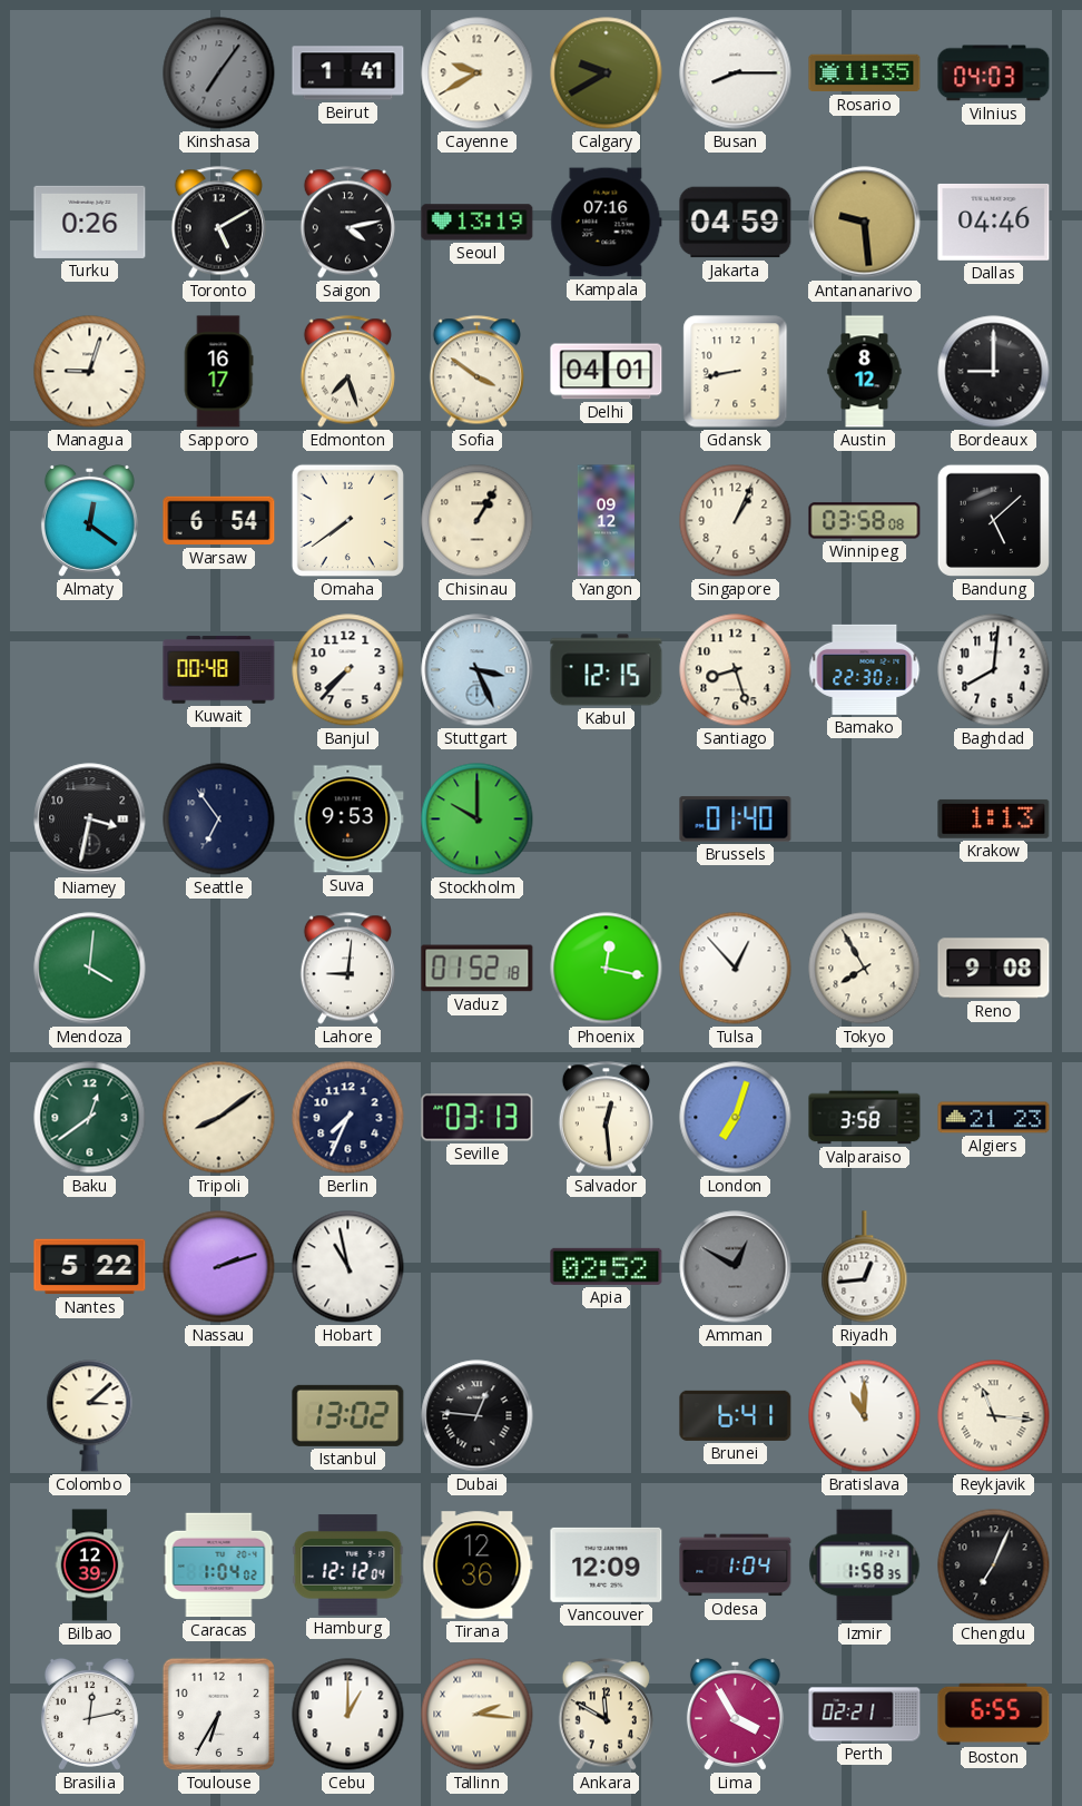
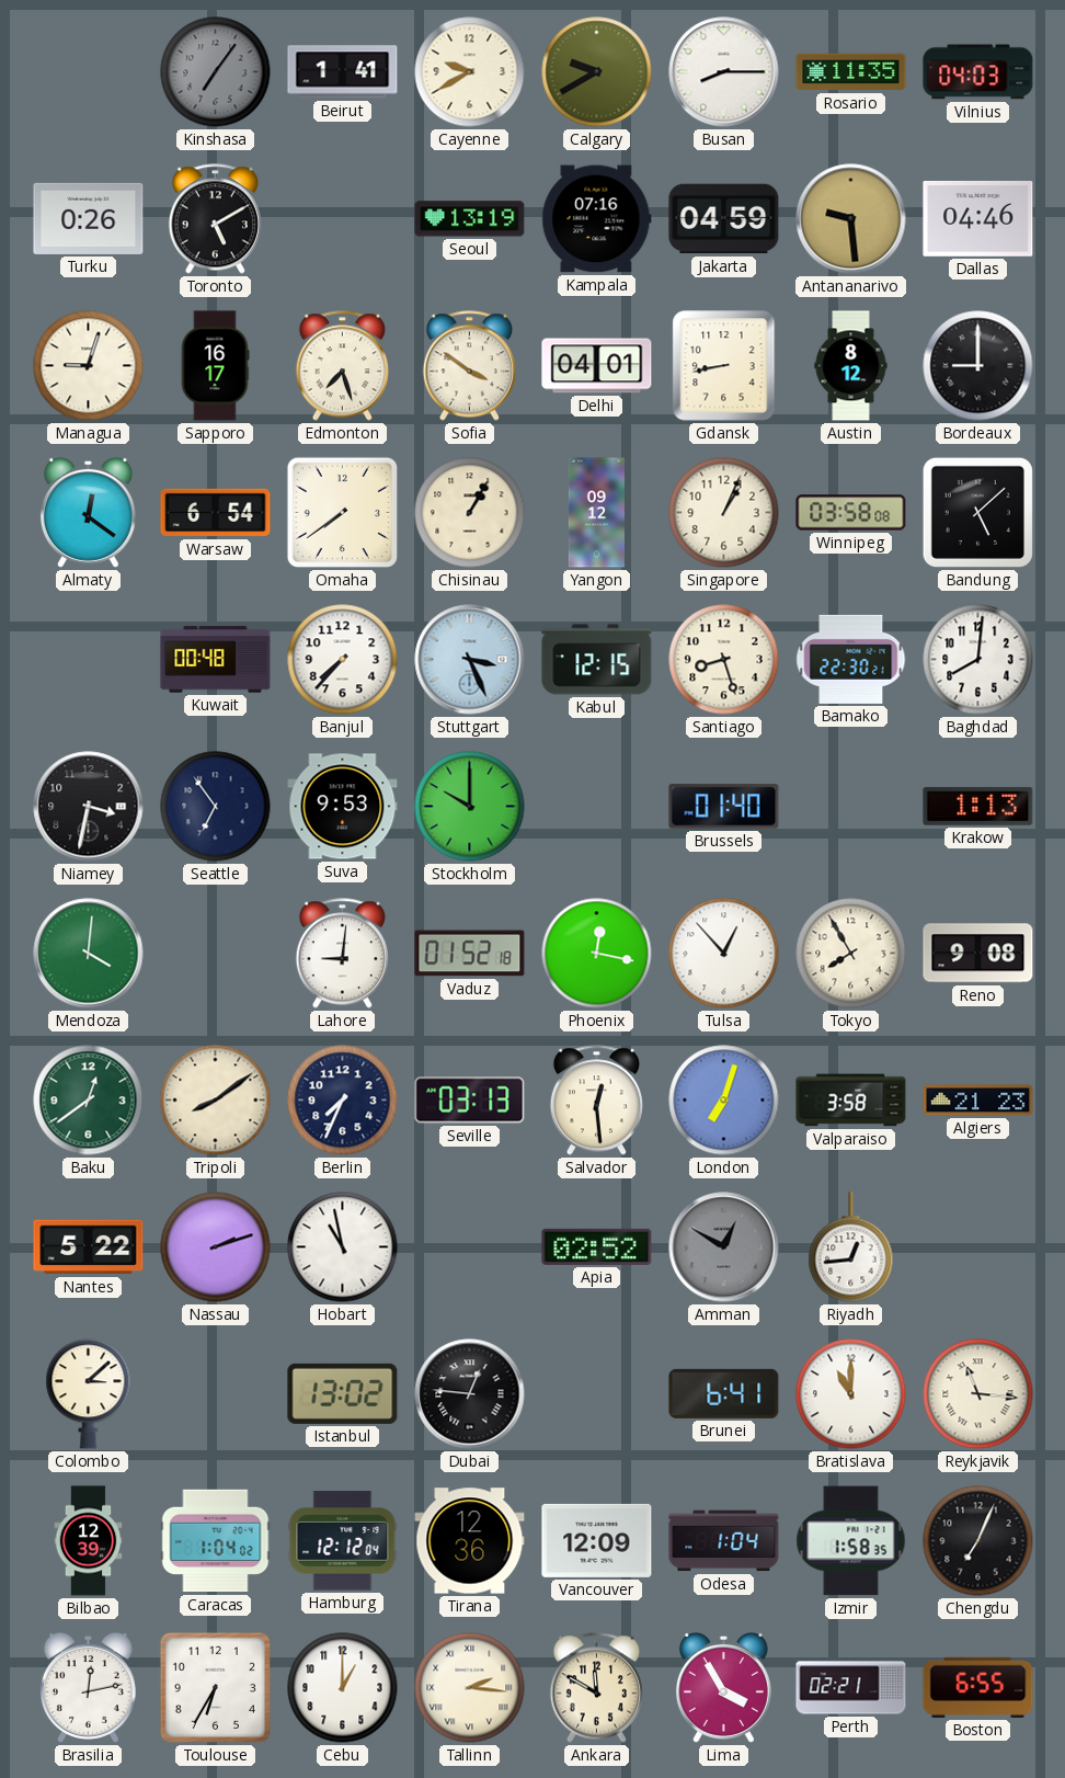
Saigon: 4:13 -> none
